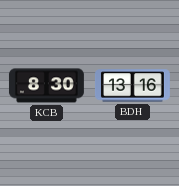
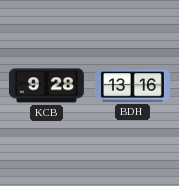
KCB: 8:30 -> 9:28
